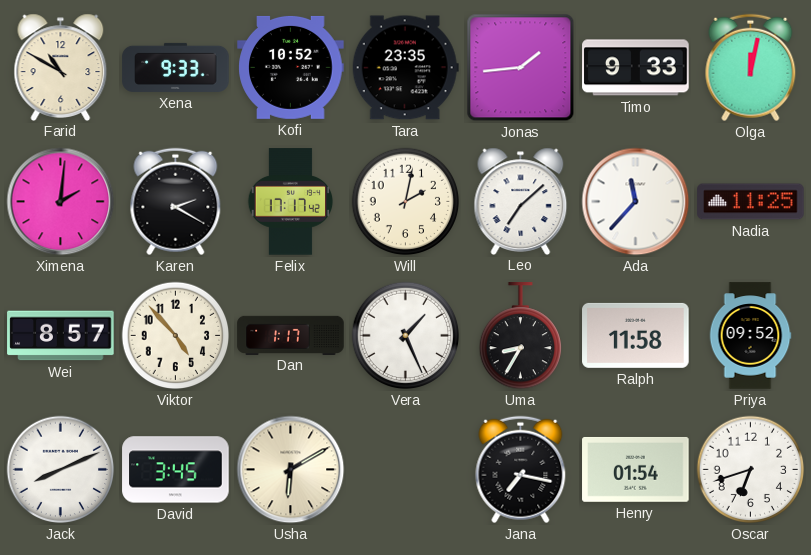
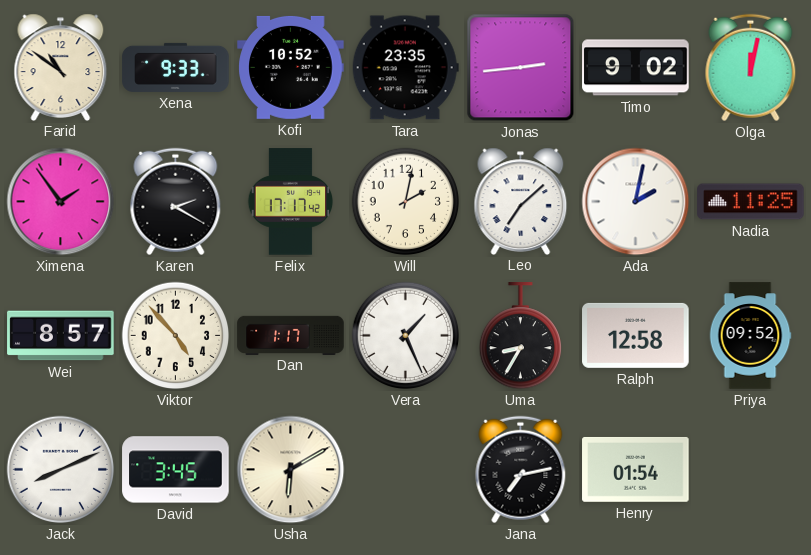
Farid: 10:50 -> 10:51
Jonas: 1:44 -> 2:44
Timo: 9:33 -> 9:02
Ximena: 2:01 -> 1:54
Ada: 11:37 -> 2:02
Ralph: 11:58 -> 12:58
Jana: 7:17 -> 7:13
Oscar: 6:42 -> none
